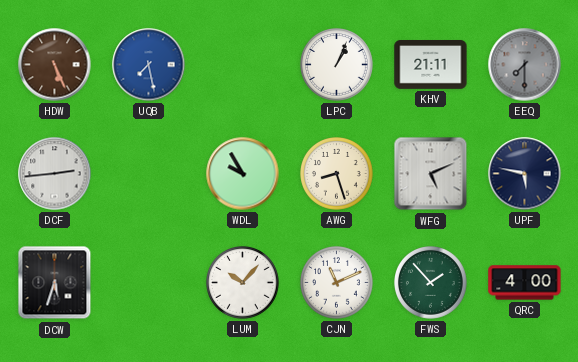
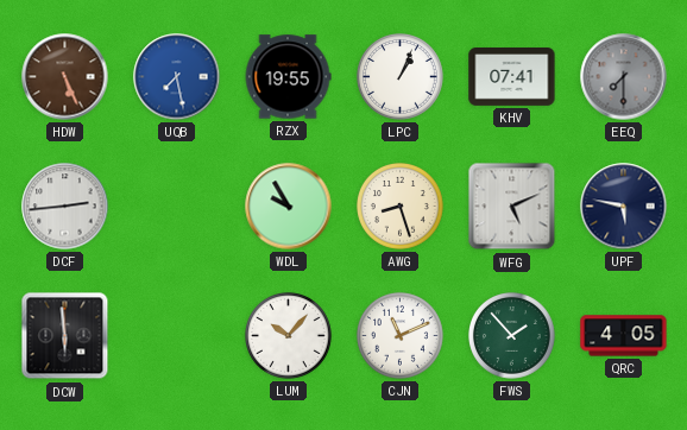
RZX: none -> 19:55
KHV: 21:11 -> 07:41
DCW: 5:33 -> 5:59
QRC: 4:00 -> 4:05
